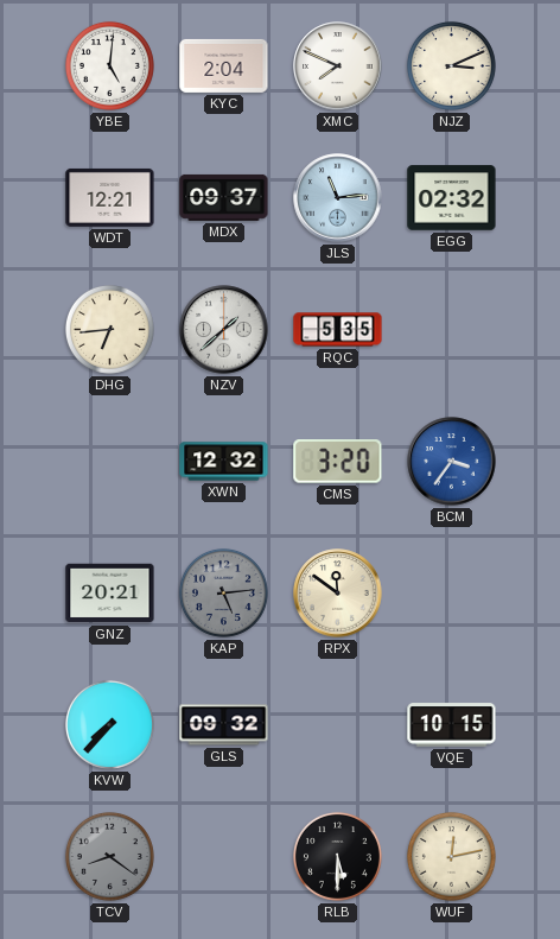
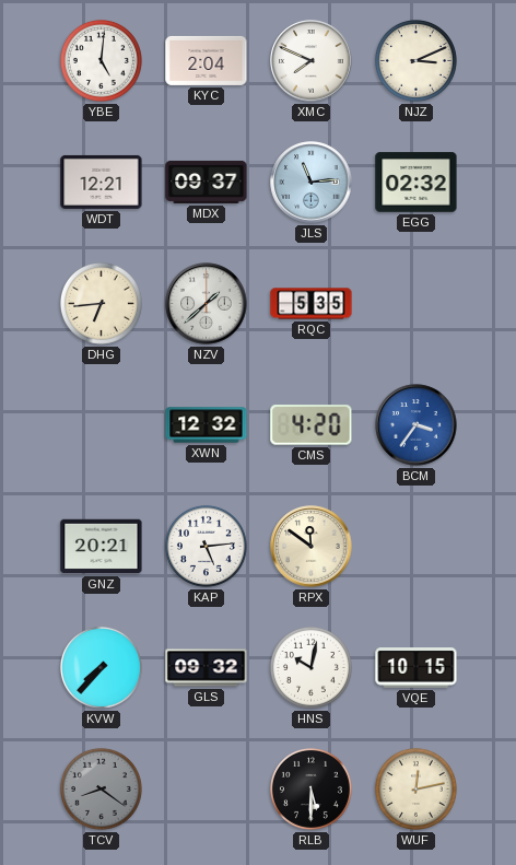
CMS: 3:20 -> 4:20
KAP dial: grey -> white
HNS: none -> 10:02
